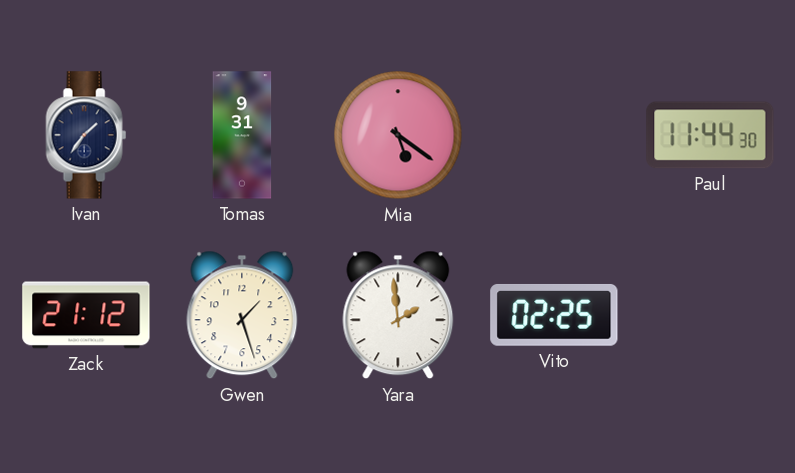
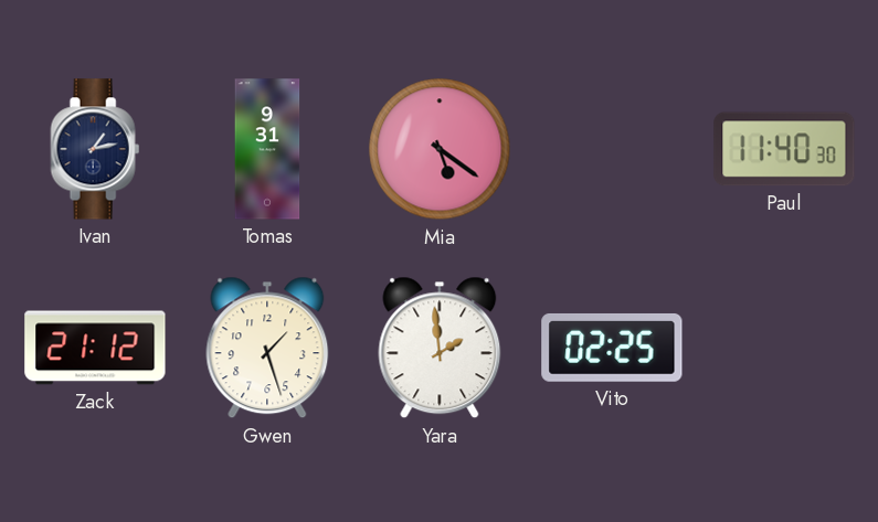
Ivan: 1:36 -> 1:13
Paul: 11:44 -> 11:40
